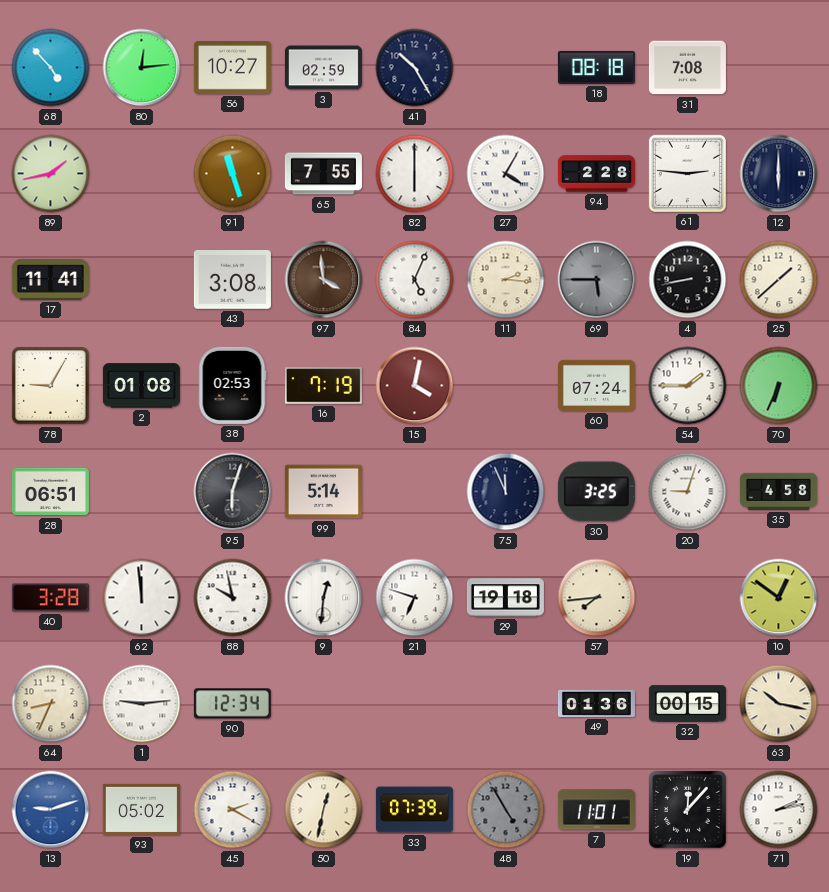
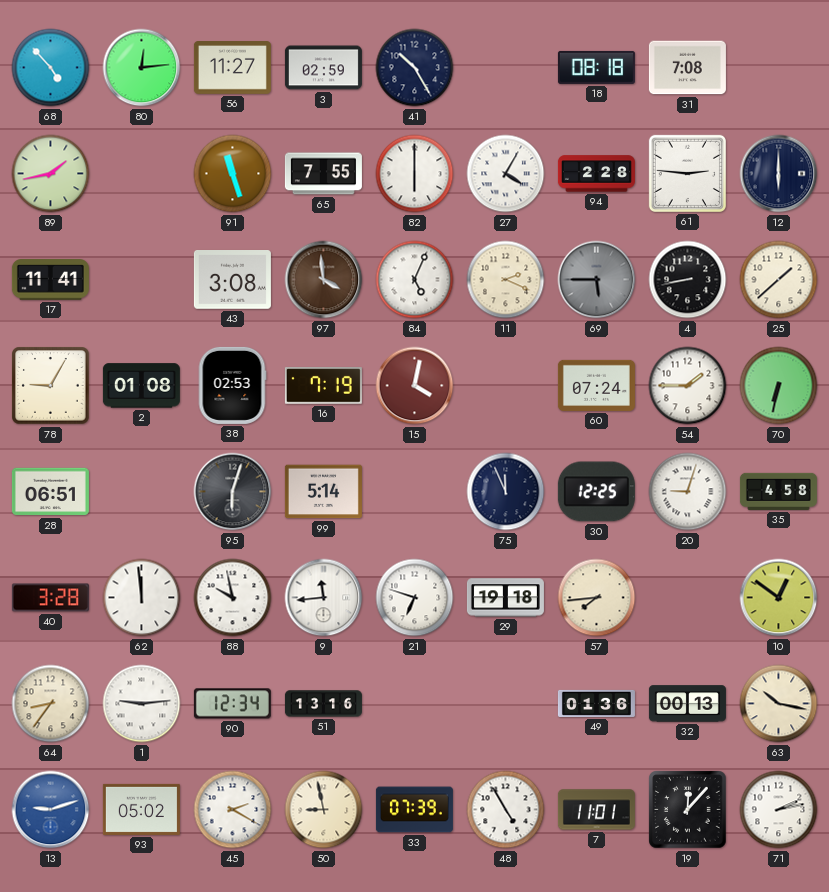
56: 10:27 -> 11:27
11: 2:16 -> 2:19
70: 6:34 -> 6:32
30: 3:25 -> 12:25
9: 12:31 -> 11:44
64: 8:34 -> 8:36
51: none -> 13:16
32: 00:15 -> 00:13
50: 12:32 -> 8:58
48 dial: grey -> white
